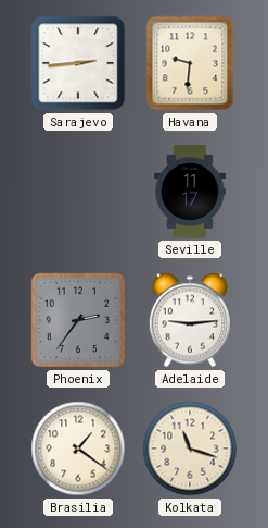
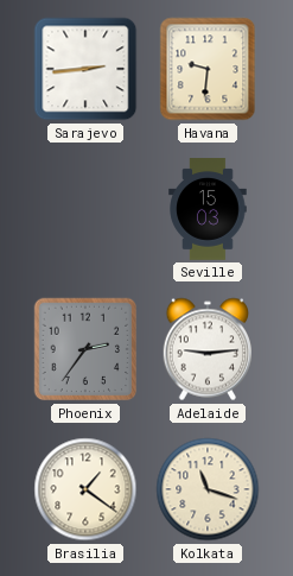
Seville: 11:17 -> 15:03
